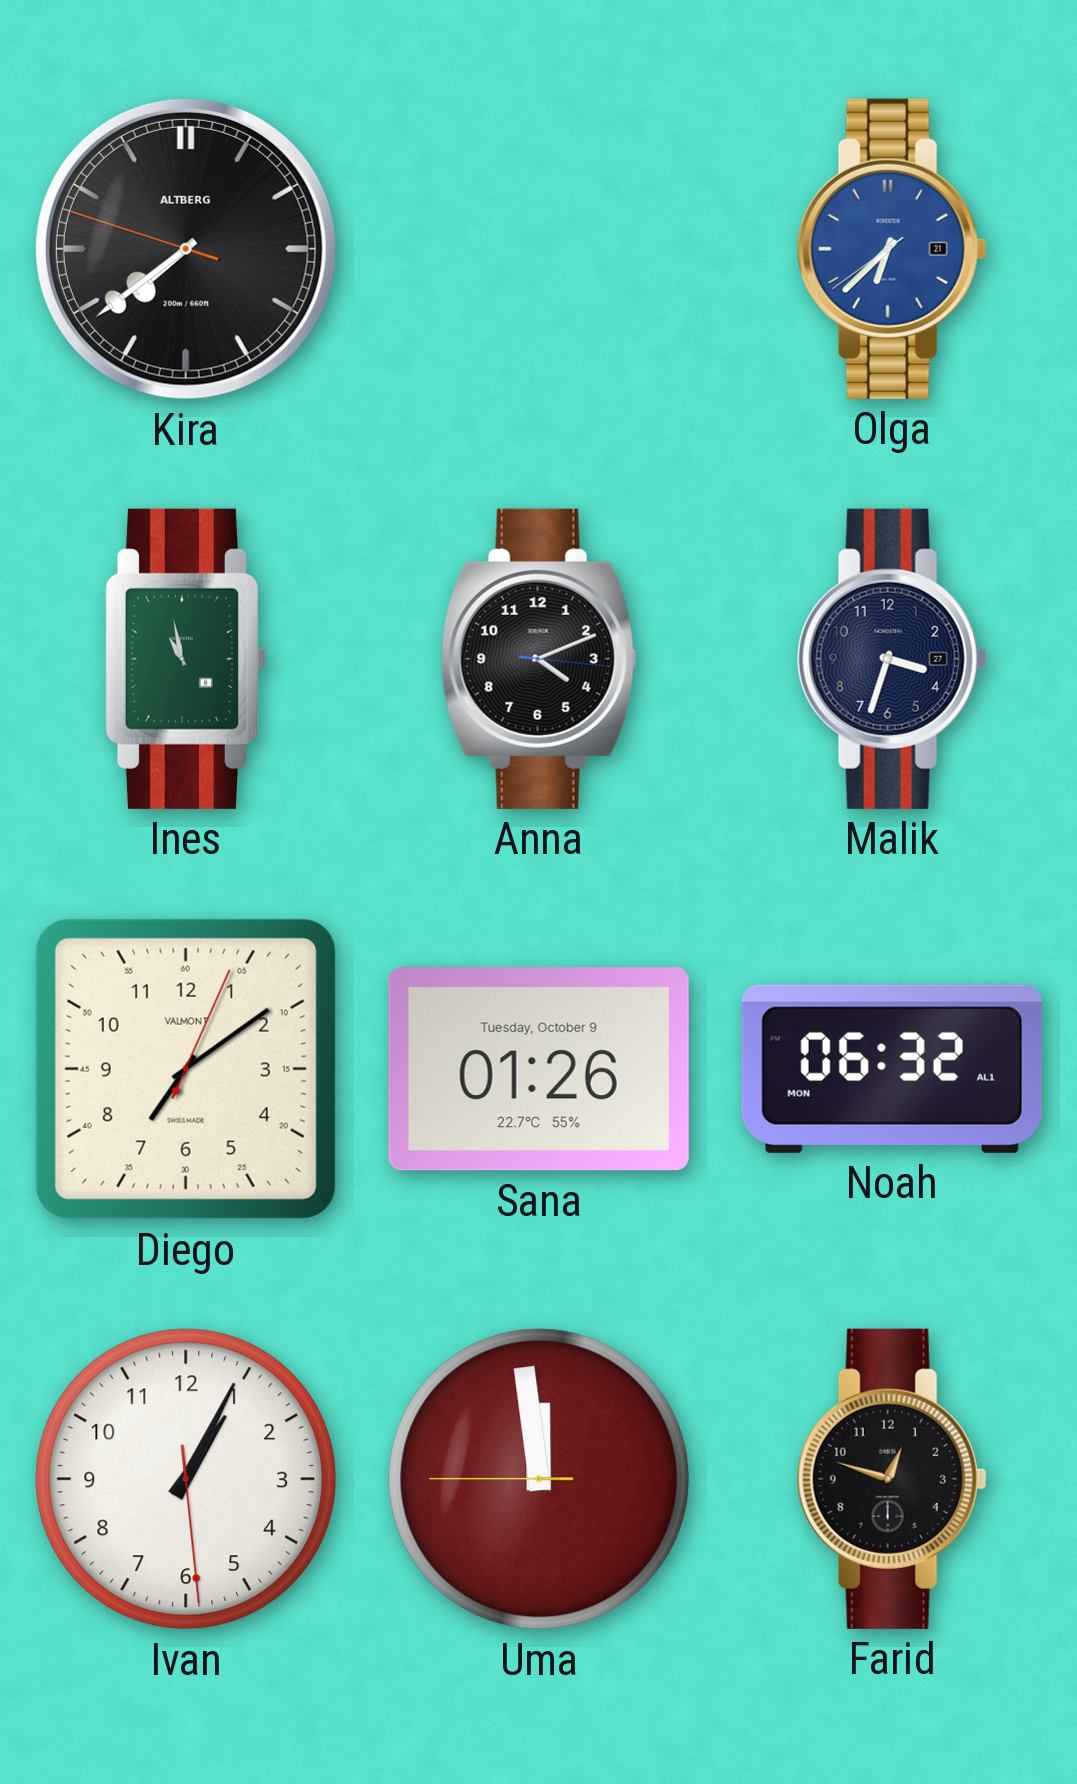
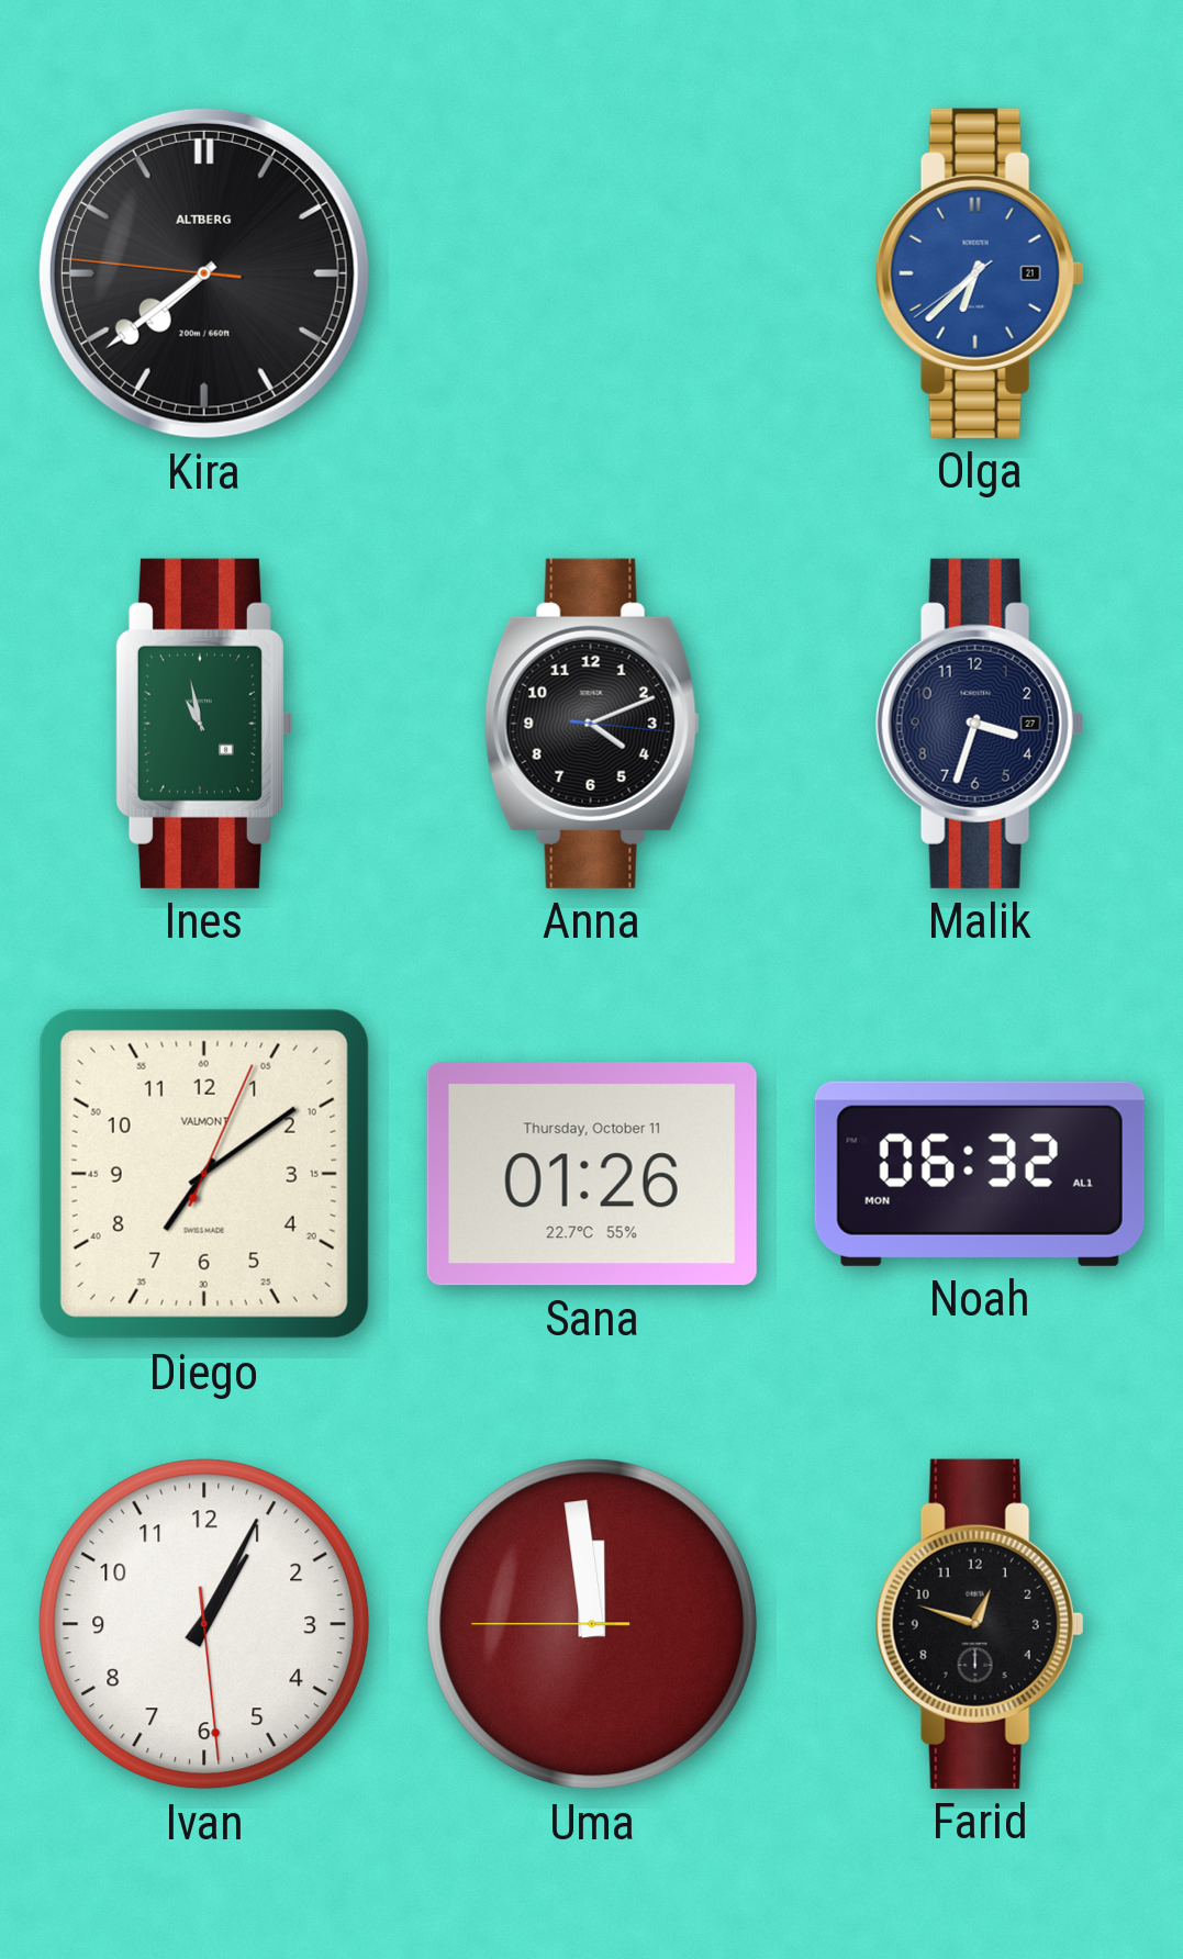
Kira: 7:38:48 -> 7:38:46
Sana date: Tuesday, October 9 -> Thursday, October 11
